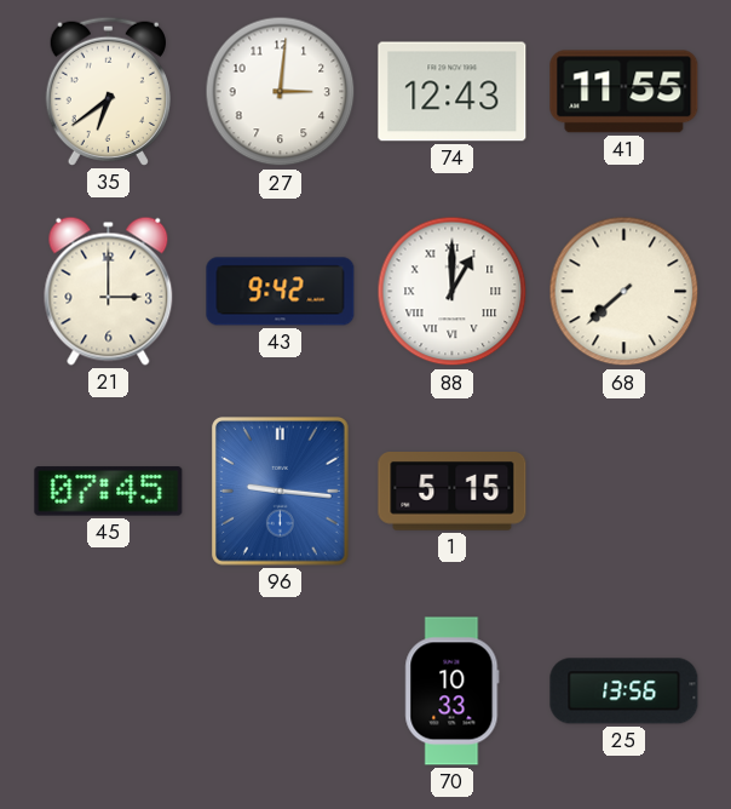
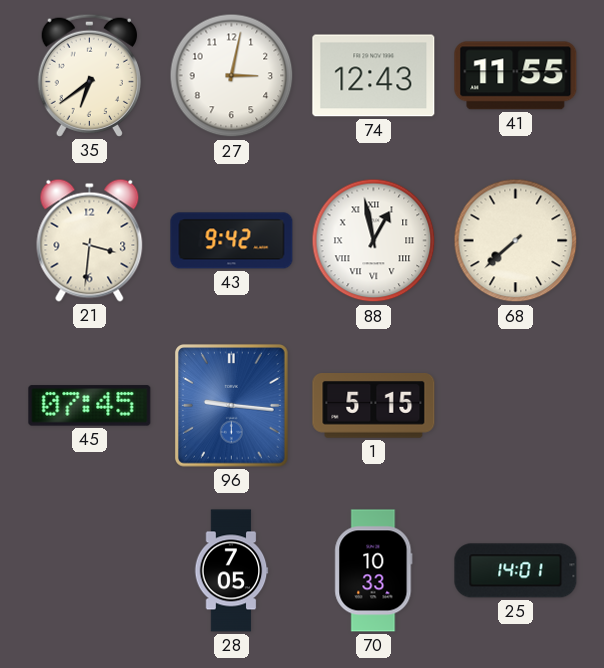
27: 3:01 -> 3:02
21: 3:00 -> 3:31
88: 1:00 -> 12:58
28: none -> 7:05
25: 13:56 -> 14:01
